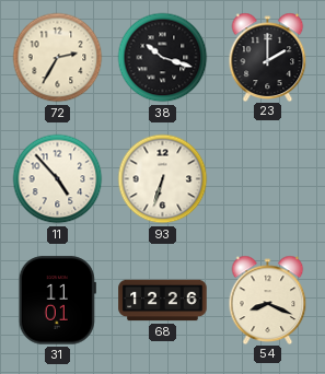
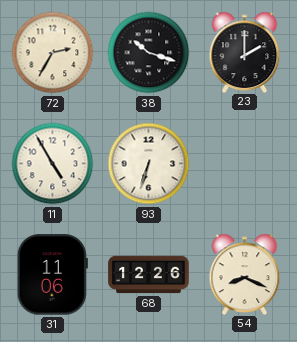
11: 4:53 -> 4:55
31: 11:01 -> 11:06
